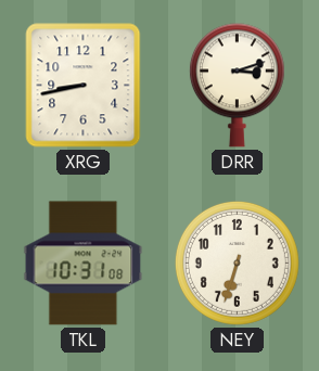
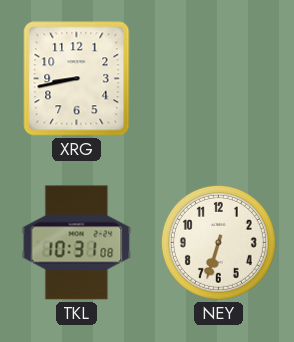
DRR: 3:12 -> none
